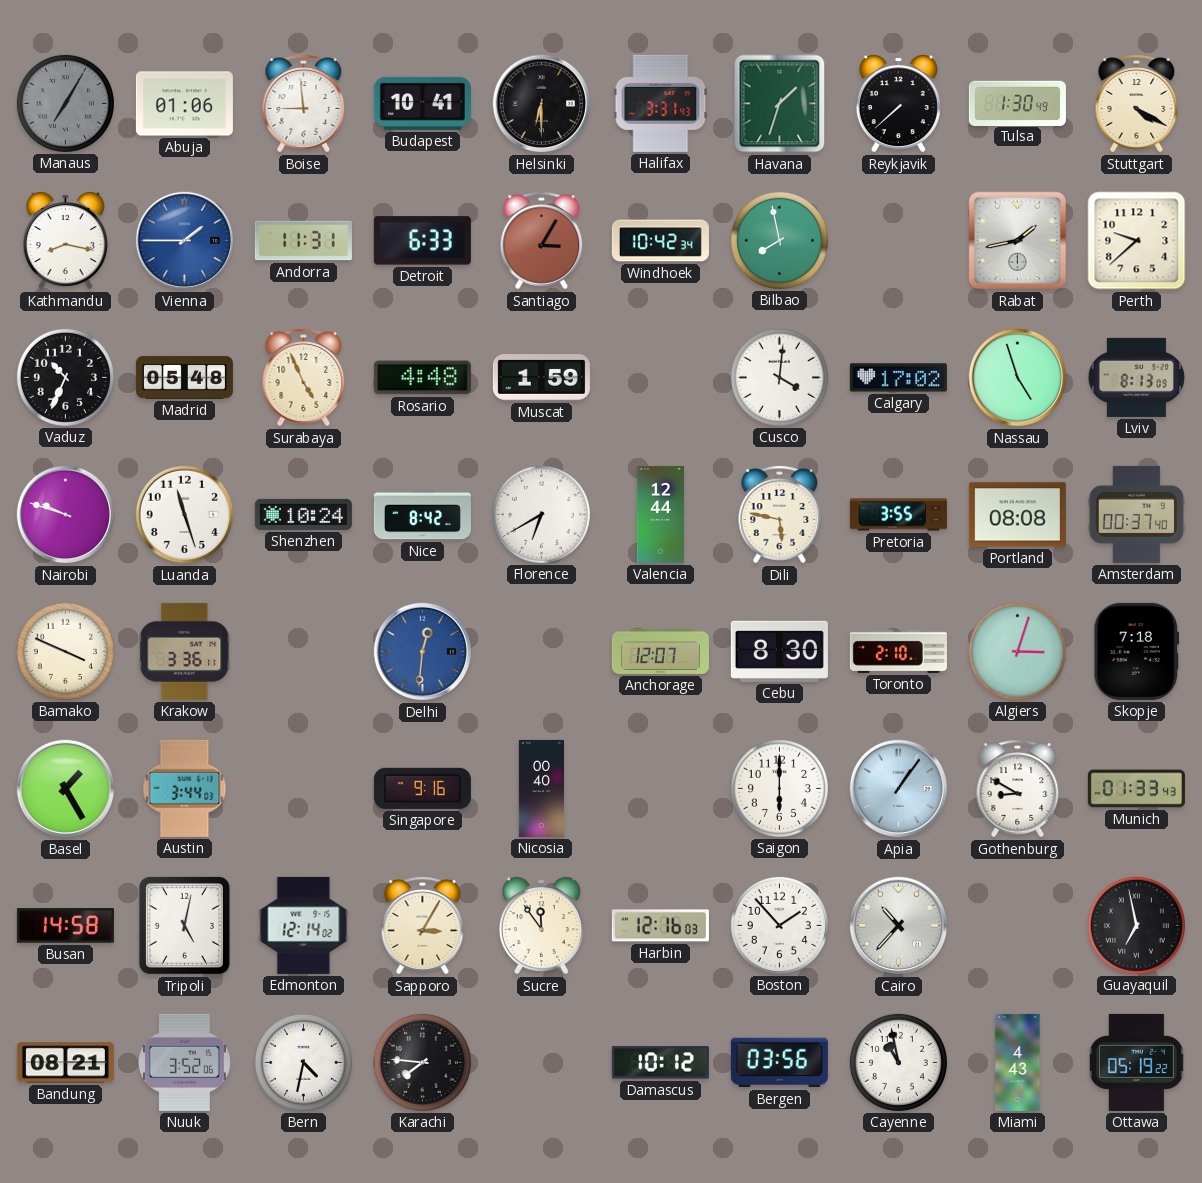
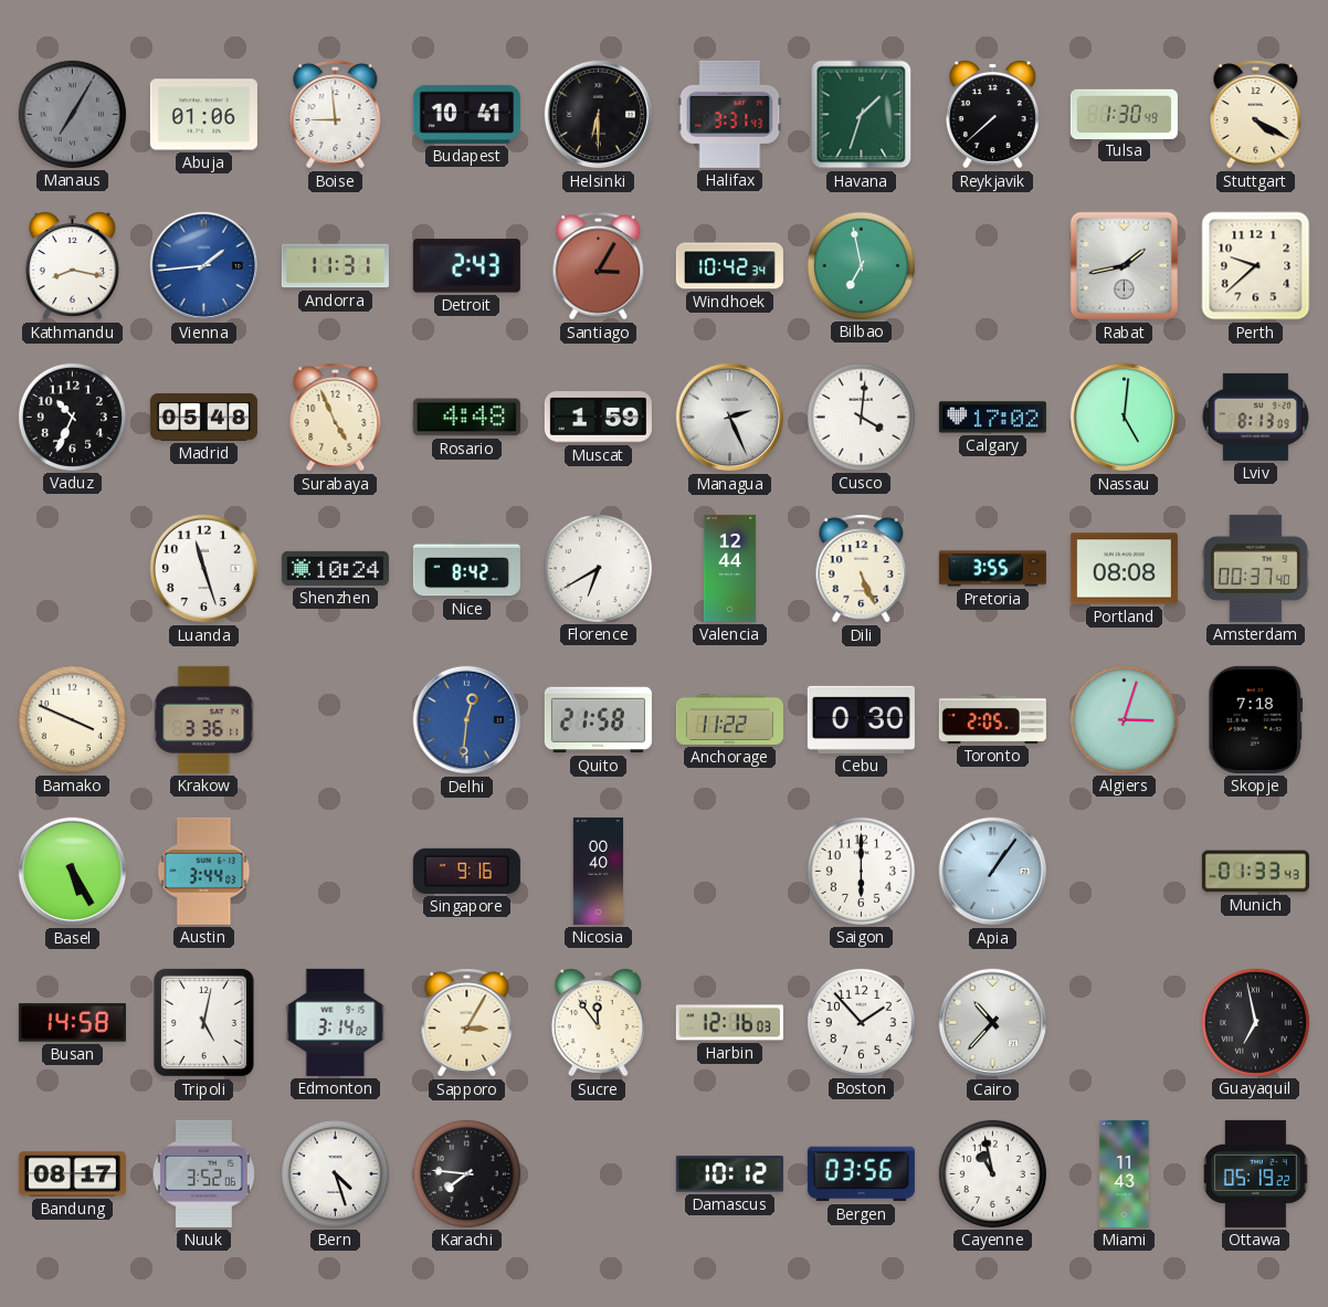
Vienna: 1:45 -> 1:44
Detroit: 6:33 -> 2:43
Bilbao: 7:58 -> 6:58
Managua: none -> 2:26
Nassau: 4:57 -> 5:01
Nairobi: 9:48 -> none
Dili: 5:47 -> 5:26
Quito: none -> 21:58
Anchorage: 12:07 -> 11:22
Cebu: 8:30 -> 0:30
Toronto: 2:10 -> 2:05
Basel: 1:25 -> 5:25
Gothenburg: 8:50 -> none
Edmonton: 12:14 -> 3:14
Bandung: 08:21 -> 08:17
Bern: 4:32 -> 4:27
Miami: 4:43 -> 11:43
